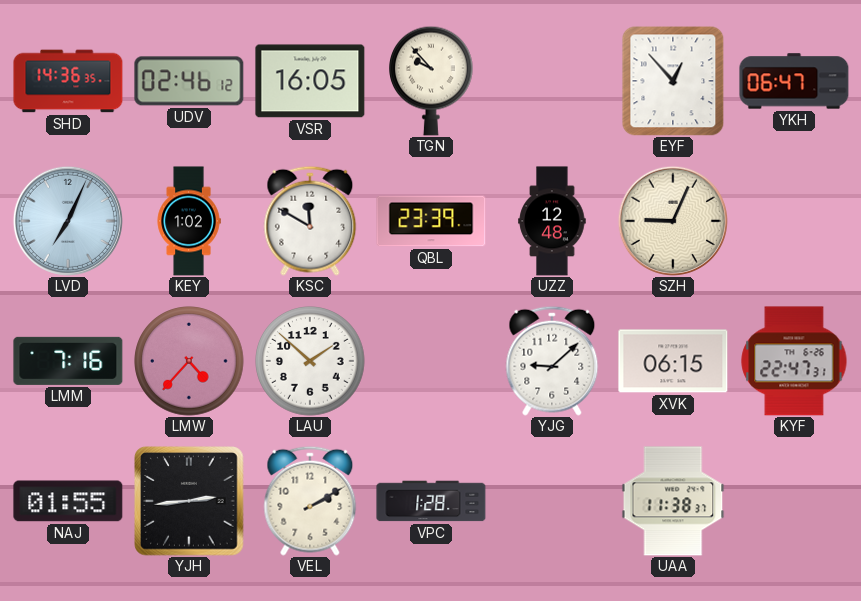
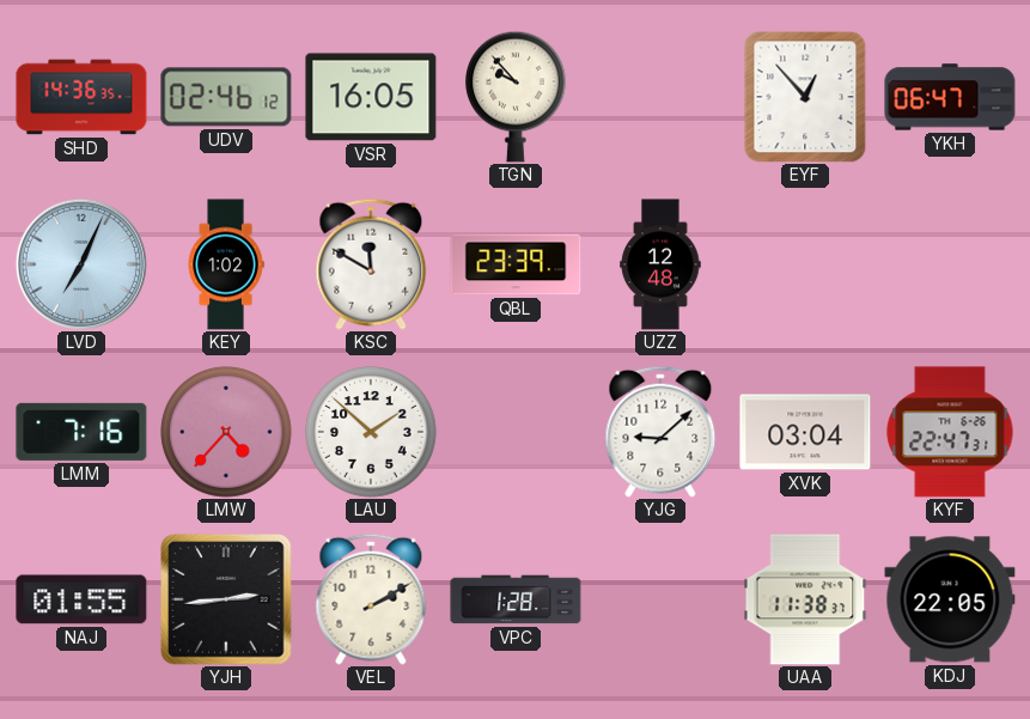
SZH: 9:04 -> none
XVK: 06:15 -> 03:04
KDJ: none -> 22:05
